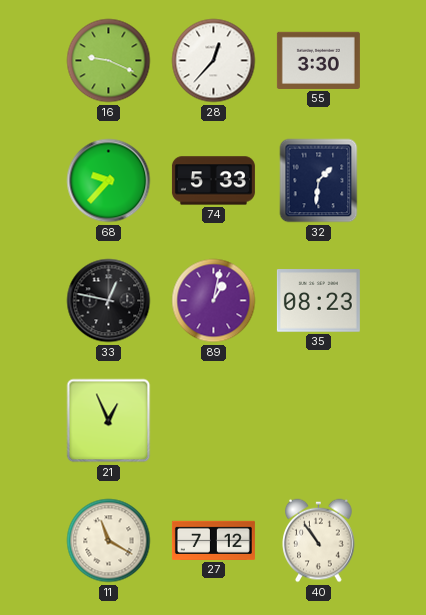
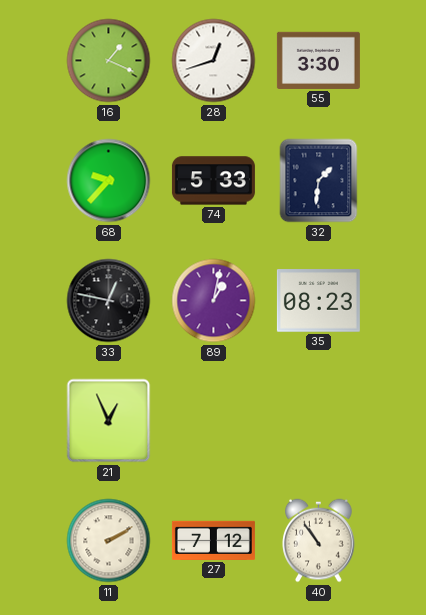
16: 9:19 -> 1:19
28: 12:37 -> 12:42
11: 11:20 -> 2:10
